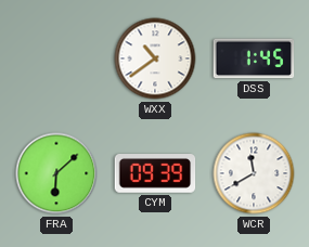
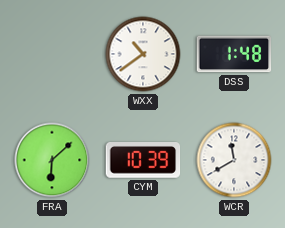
DSS: 1:45 -> 1:48
CYM: 09:39 -> 10:39
